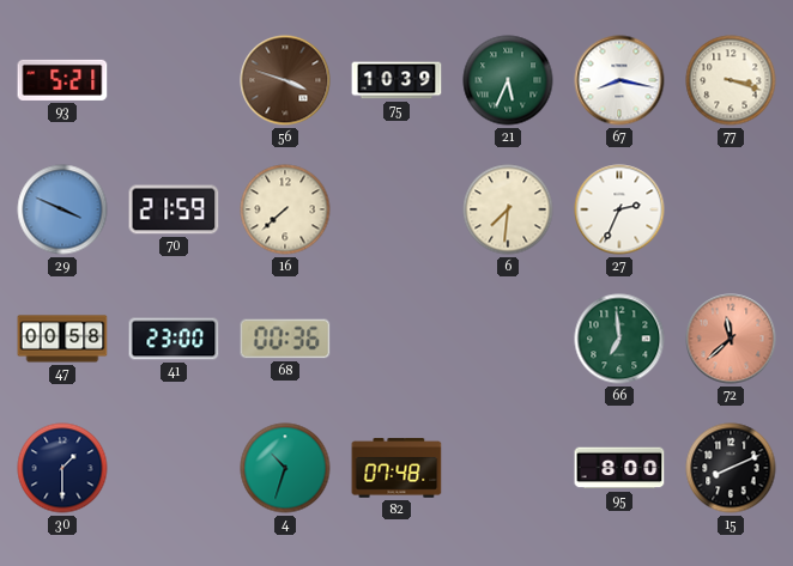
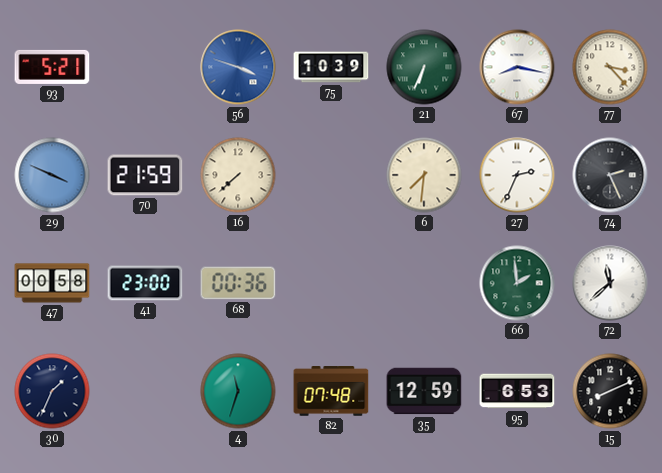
56 dial: brown -> blue
21: 5:34 -> 6:34
77: 3:18 -> 3:23
74: none -> 2:26
66: 6:59 -> 1:59
72 dial: salmon -> white
30: 1:30 -> 1:34
4: 10:33 -> 11:33
35: none -> 12:59
95: 8:00 -> 6:53
